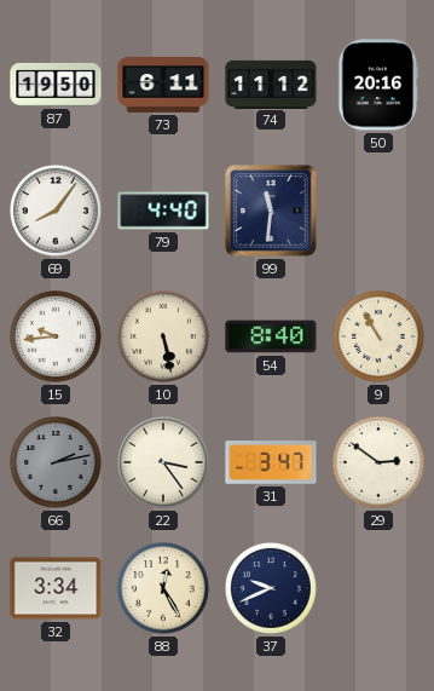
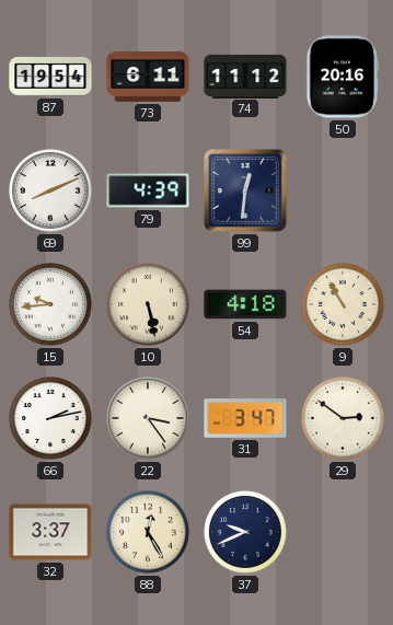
87: 19:50 -> 19:54
69: 8:06 -> 8:11
79: 4:40 -> 4:39
99: 11:31 -> 12:31
54: 8:40 -> 4:18
66 dial: grey -> white
32: 3:34 -> 3:37
